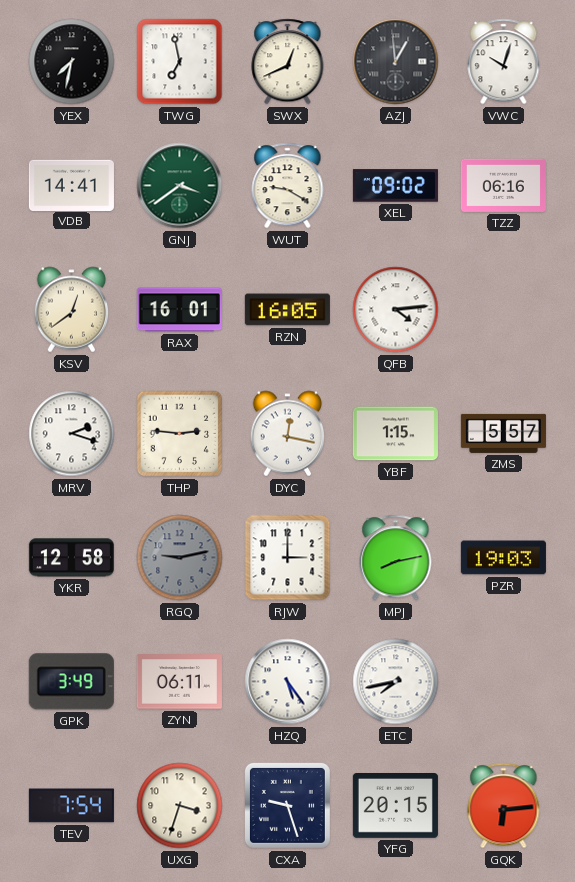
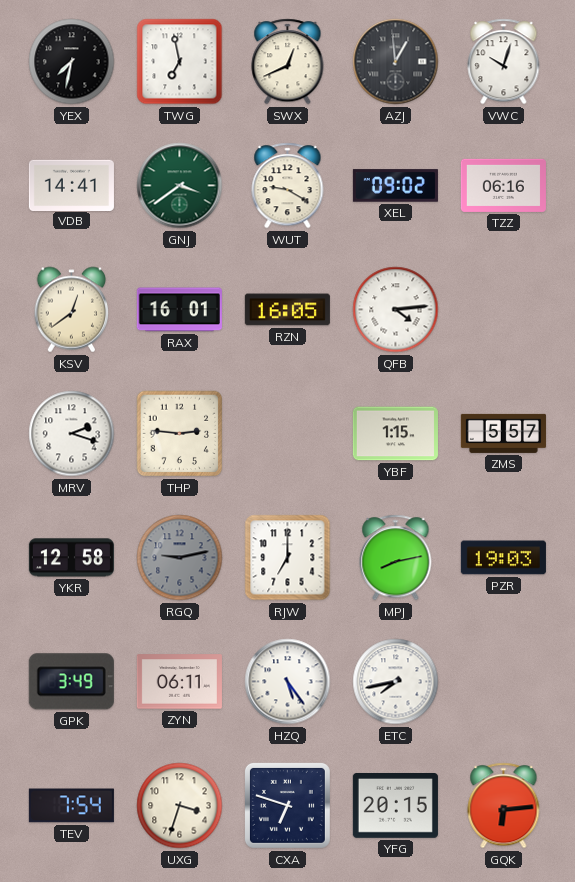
DYC: 12:17 -> none
RJW: 3:00 -> 7:00
CXA: 9:27 -> 6:48
